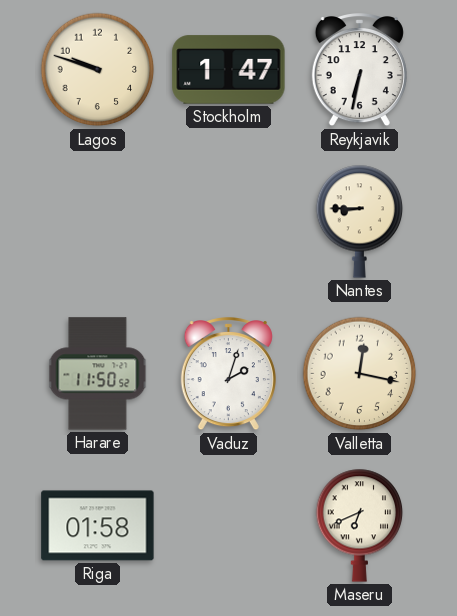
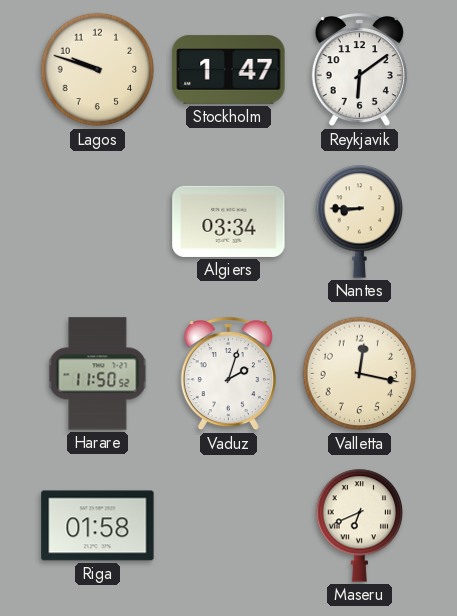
Reykjavik: 6:32 -> 6:09
Algiers: none -> 03:34
